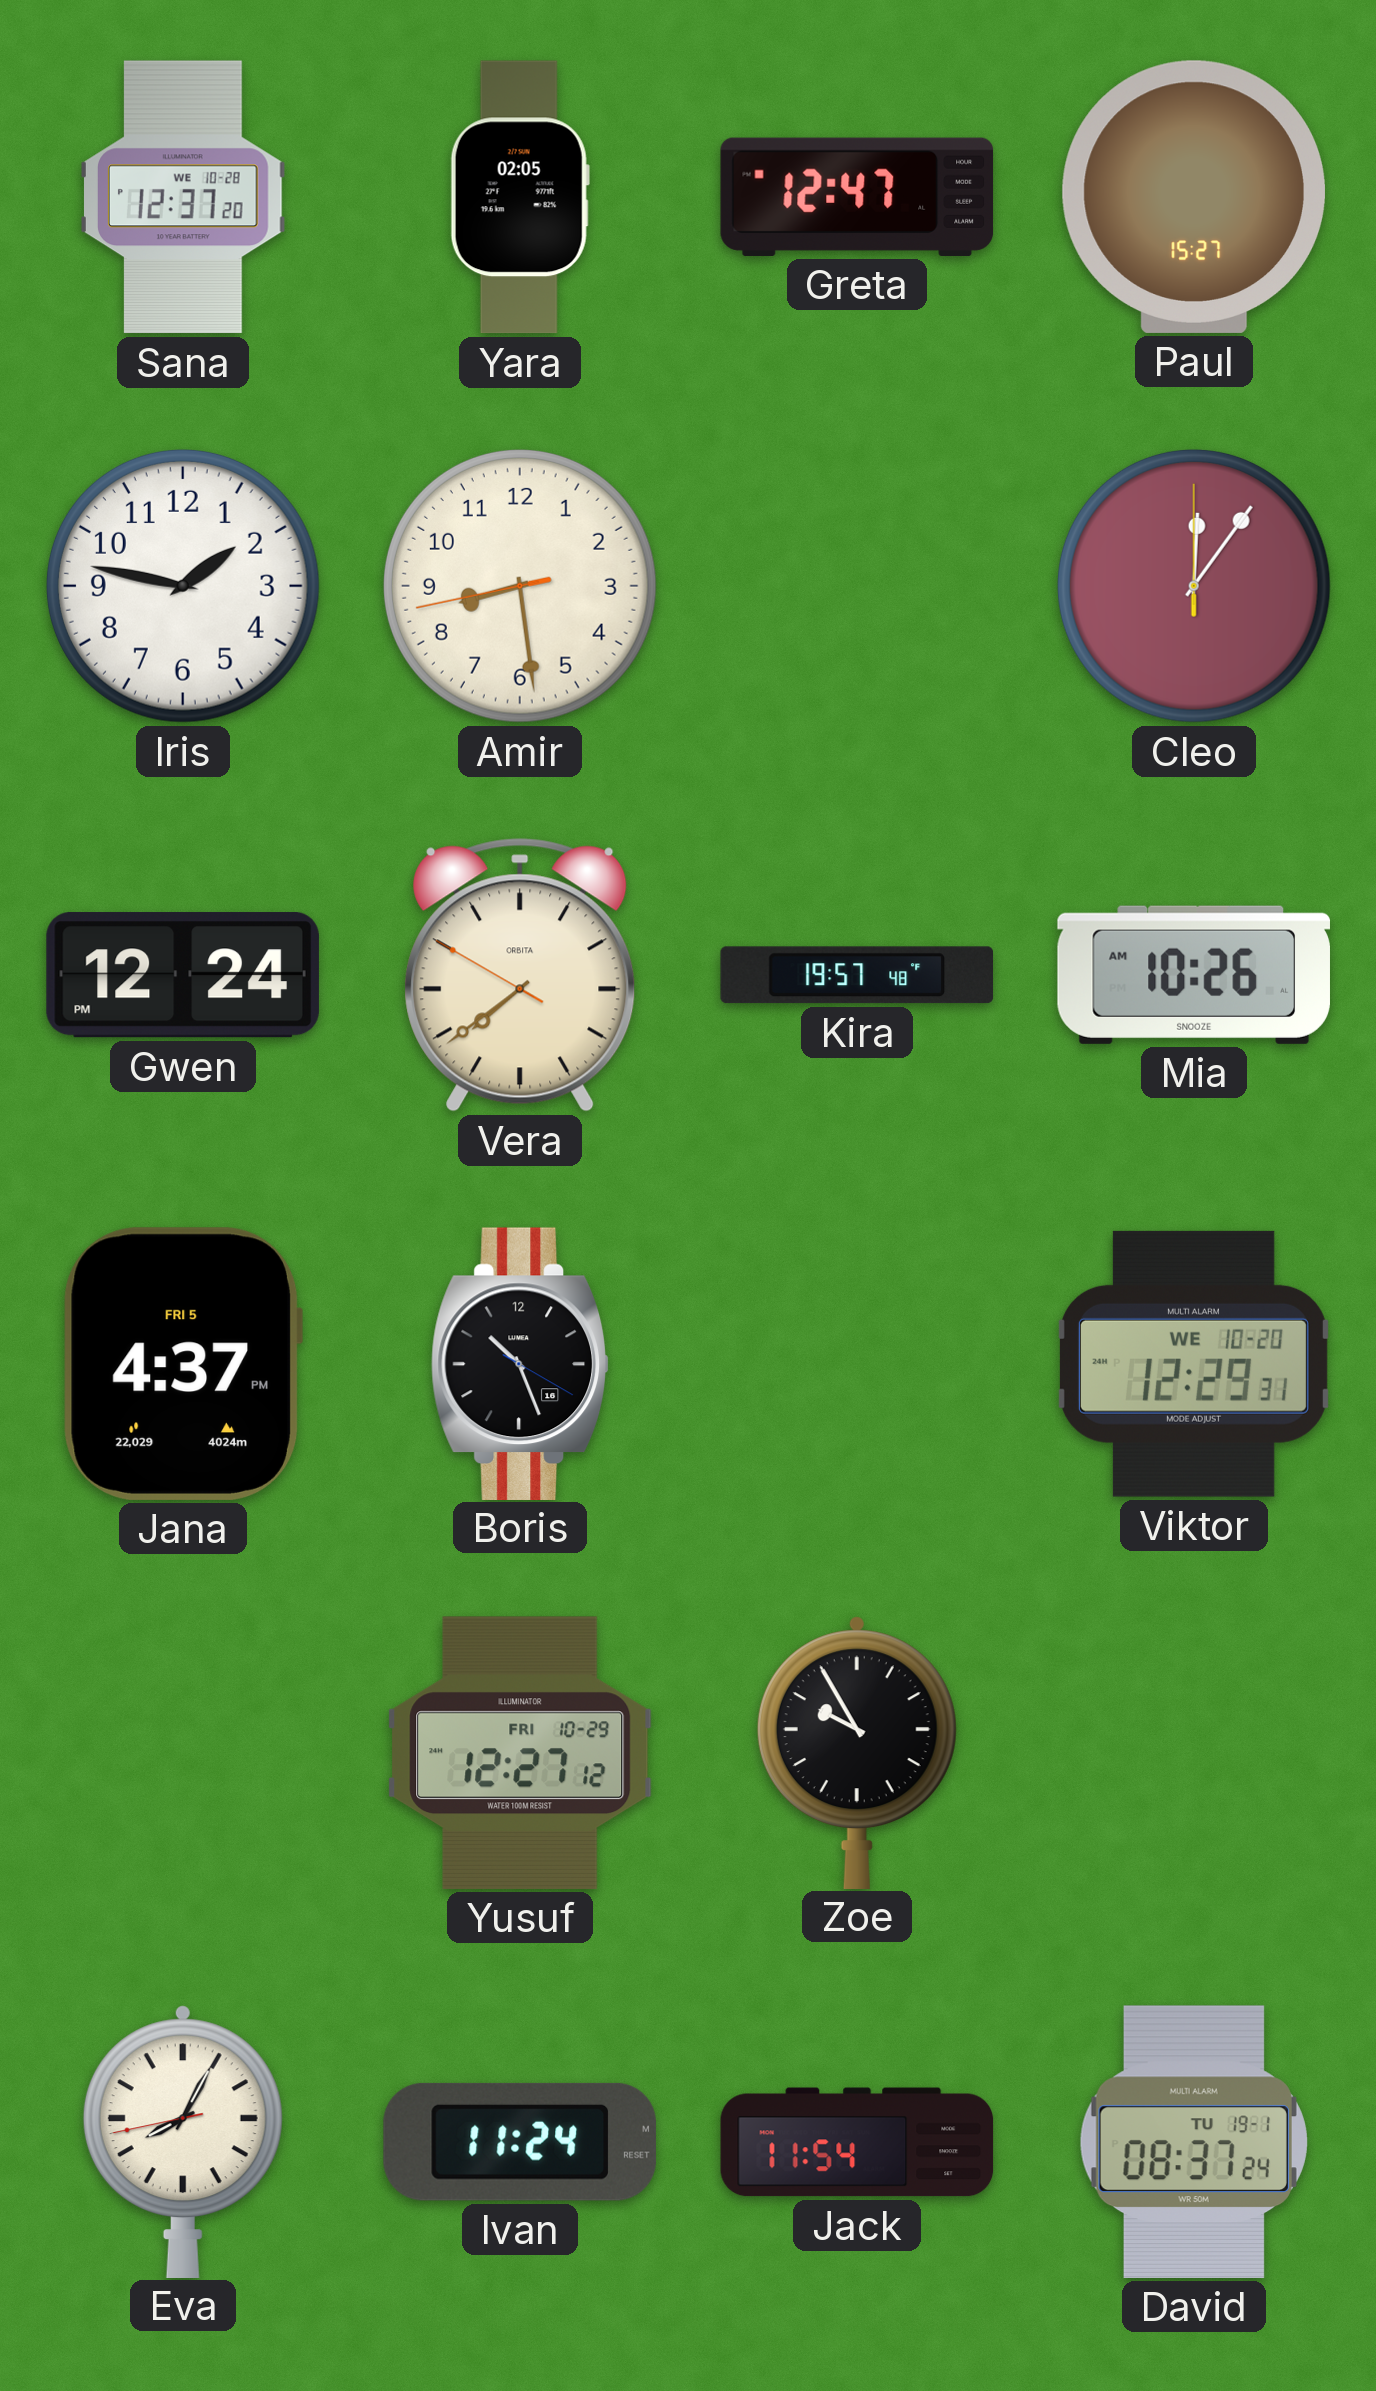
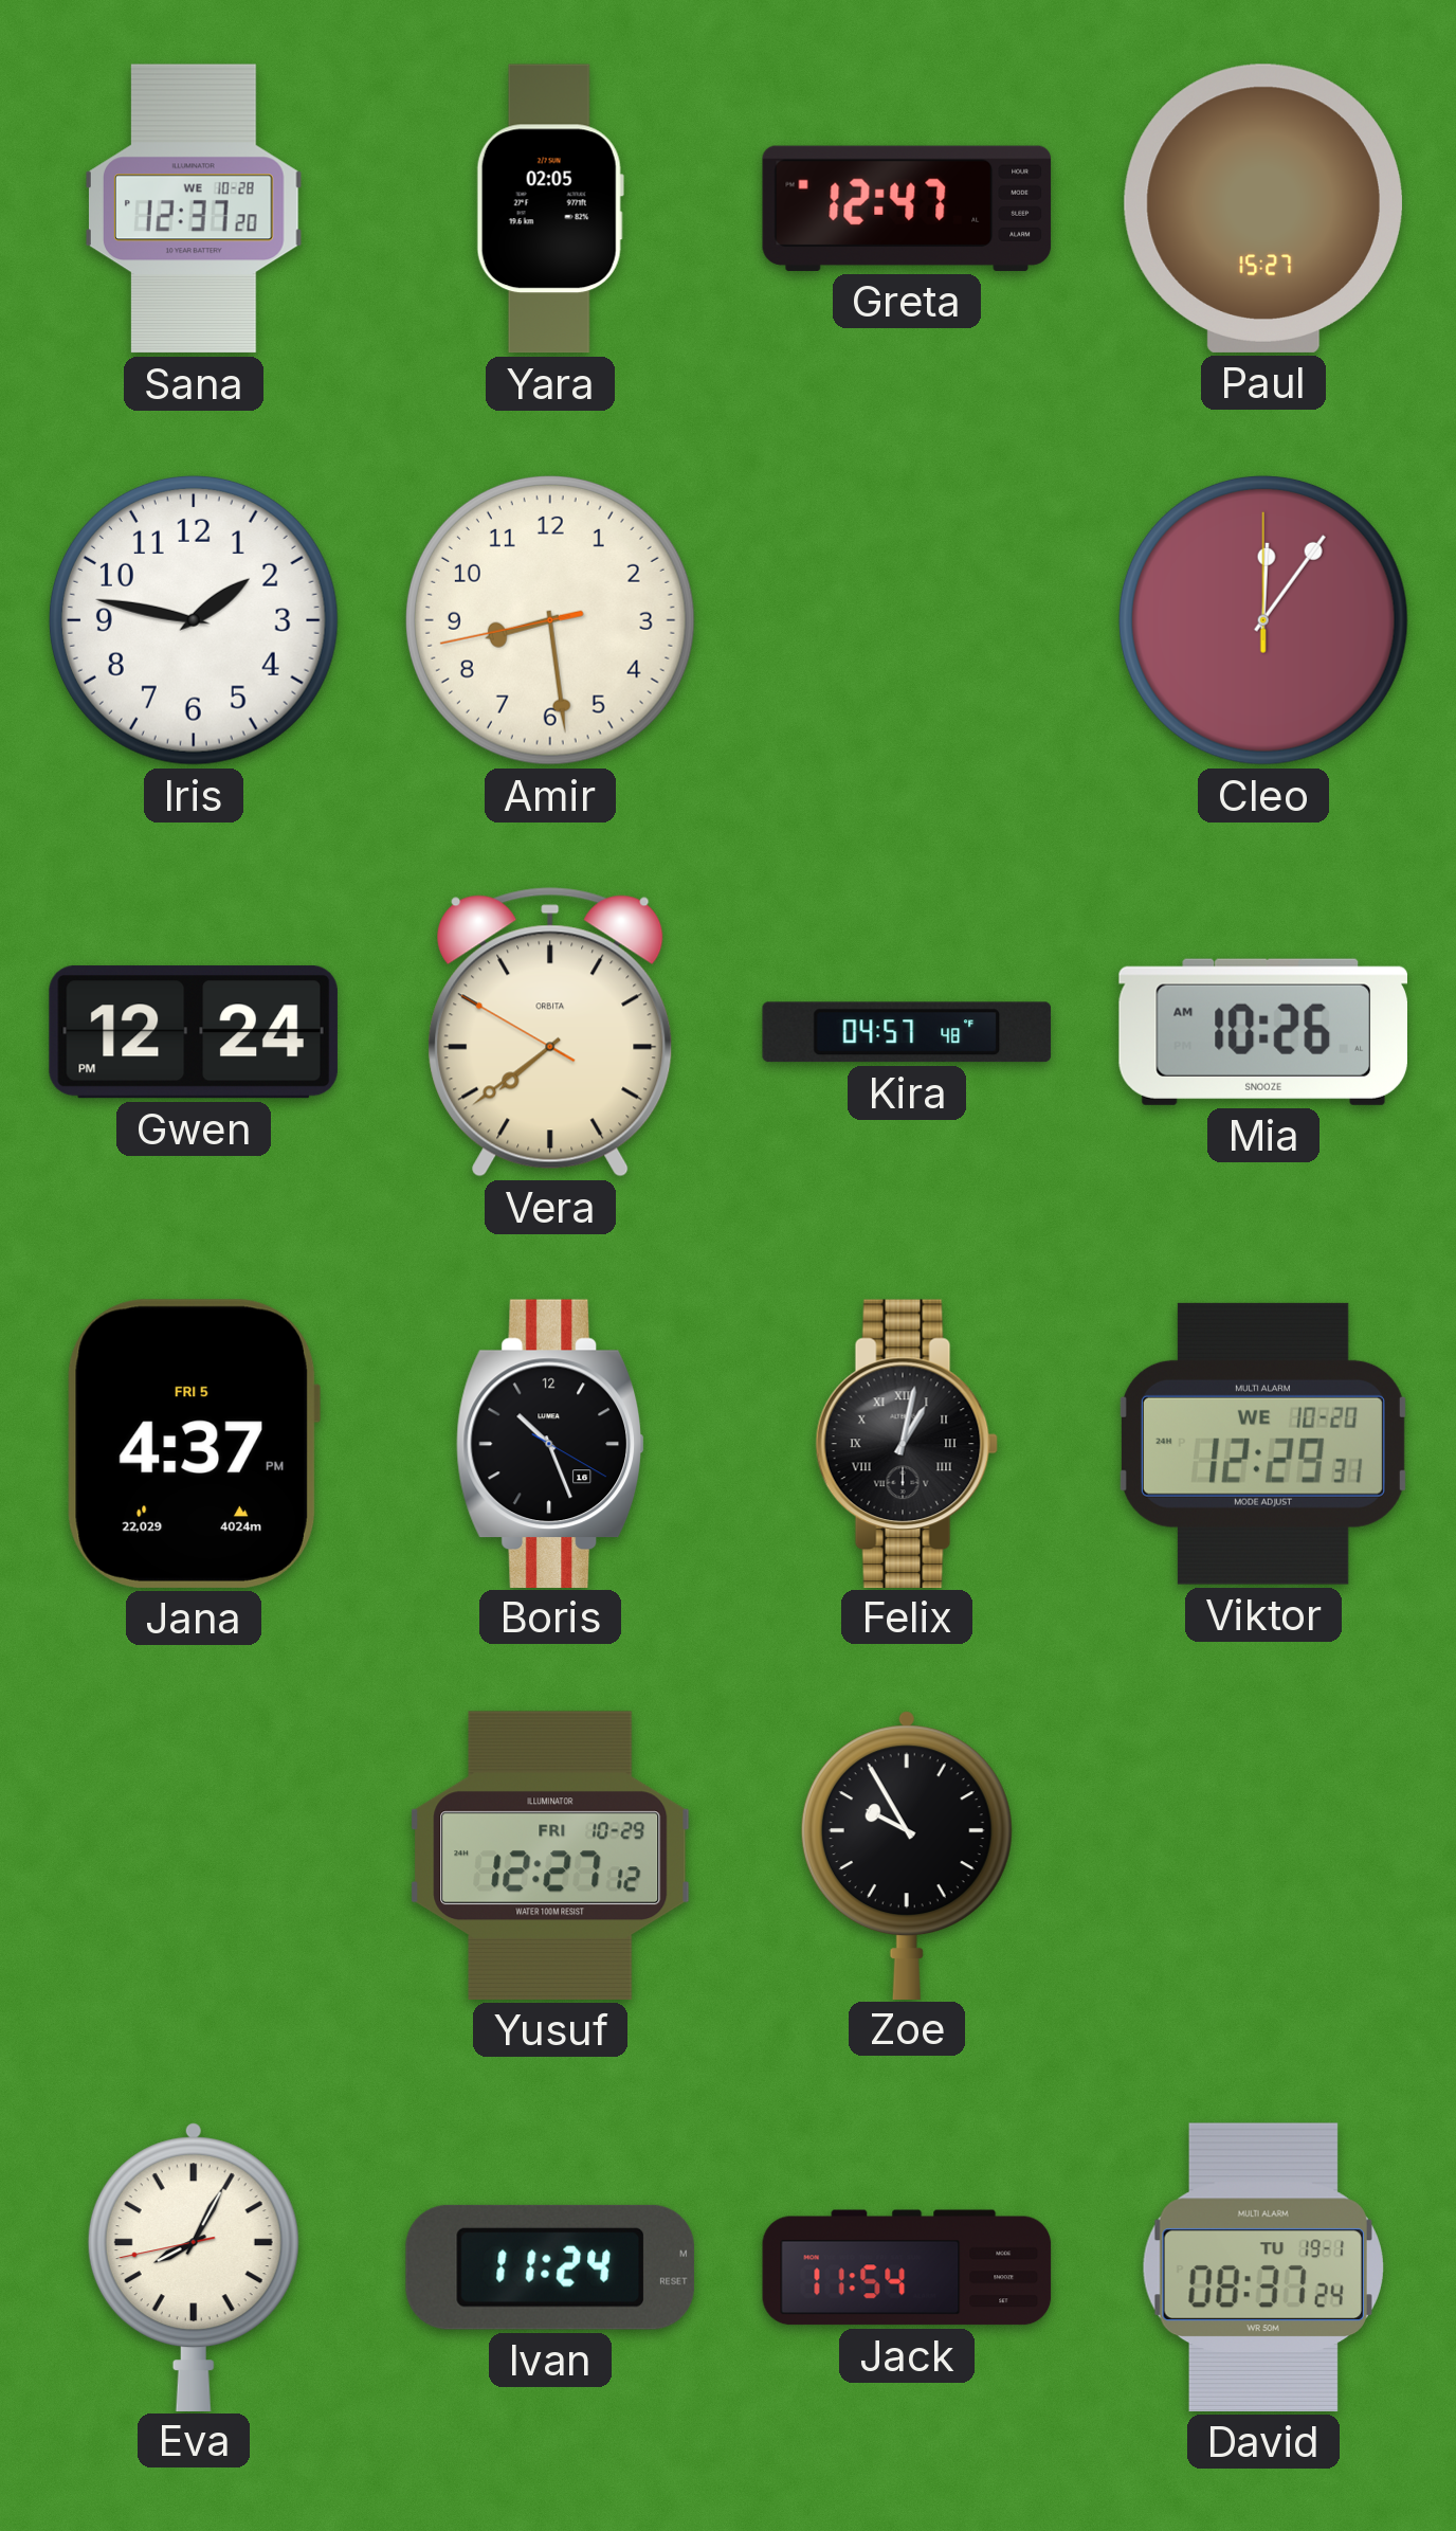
Kira: 19:57 -> 04:57
Felix: none -> 1:02
